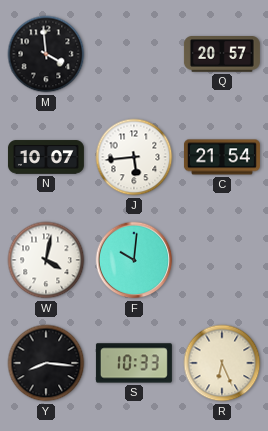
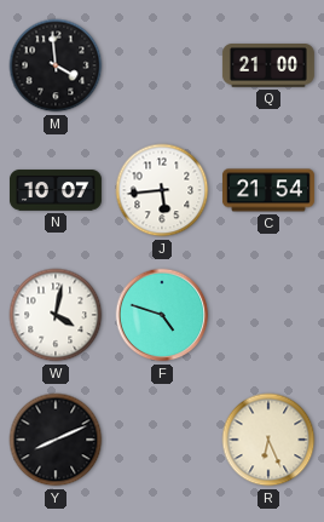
Q: 20:57 -> 21:00
F: 10:01 -> 4:48
Y: 8:16 -> 8:11
S: 10:33 -> none
